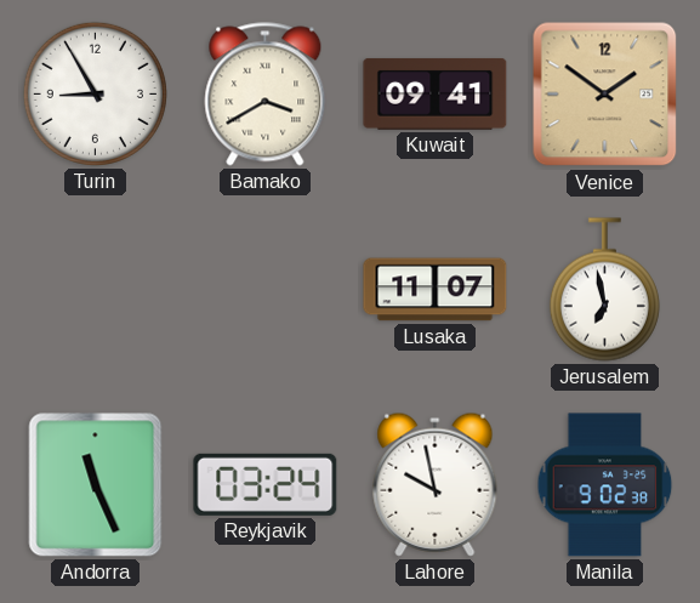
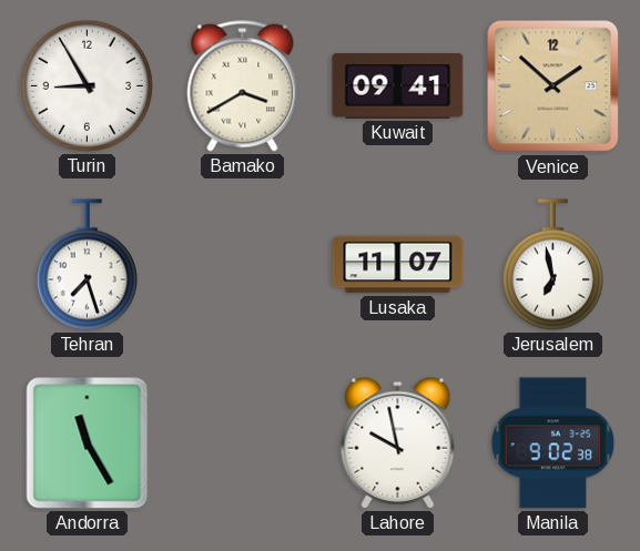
Venice: 1:51 -> 1:52
Tehran: none -> 7:27
Andorra: 11:26 -> 11:25
Reykjavik: 03:24 -> none
